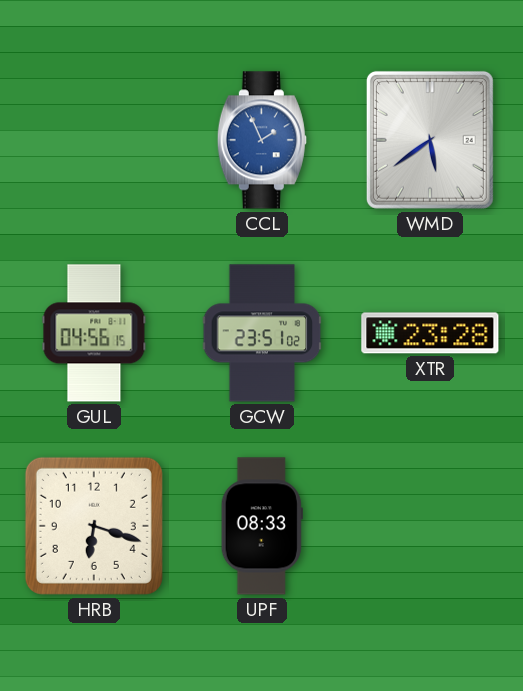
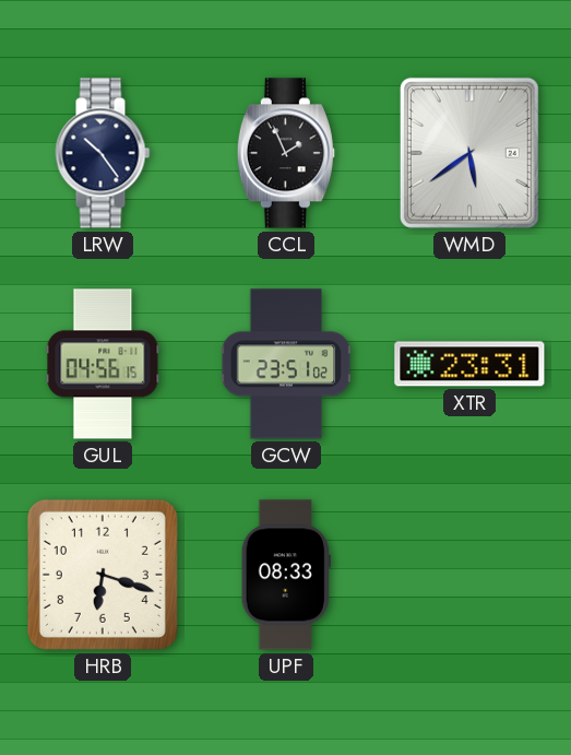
LRW: none -> 10:24
CCL dial: blue -> black
XTR: 23:28 -> 23:31
